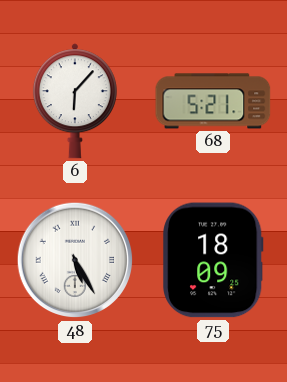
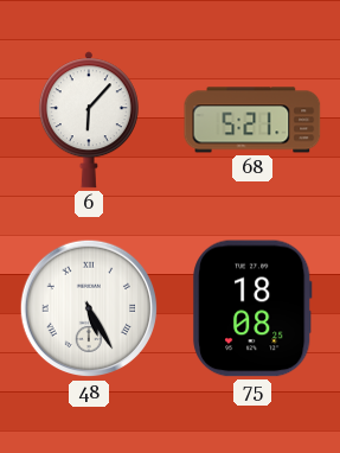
75: 18:09 -> 18:08
